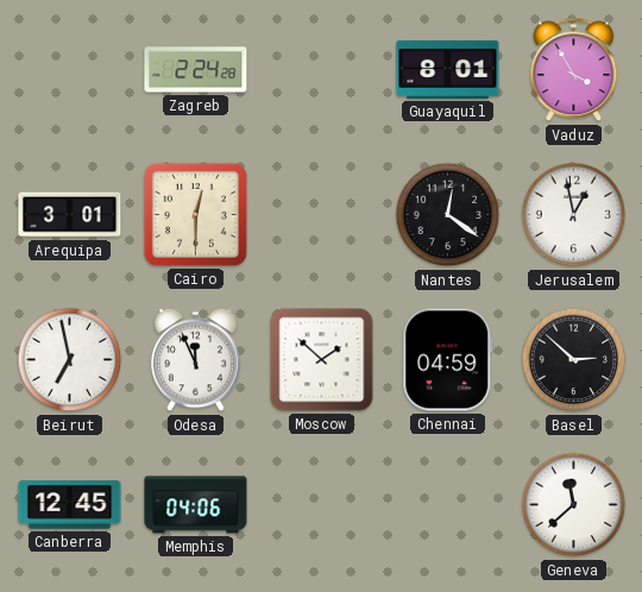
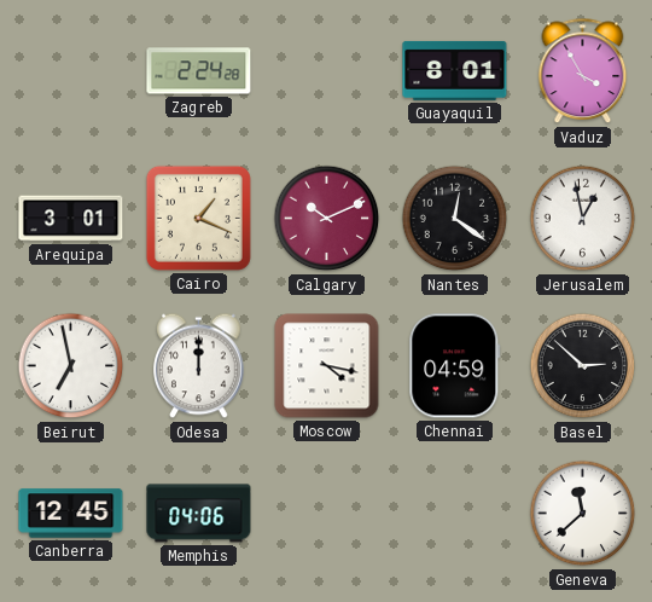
Cairo: 12:30 -> 1:19
Calgary: none -> 10:11
Odesa: 11:56 -> 12:00
Moscow: 1:52 -> 4:17
